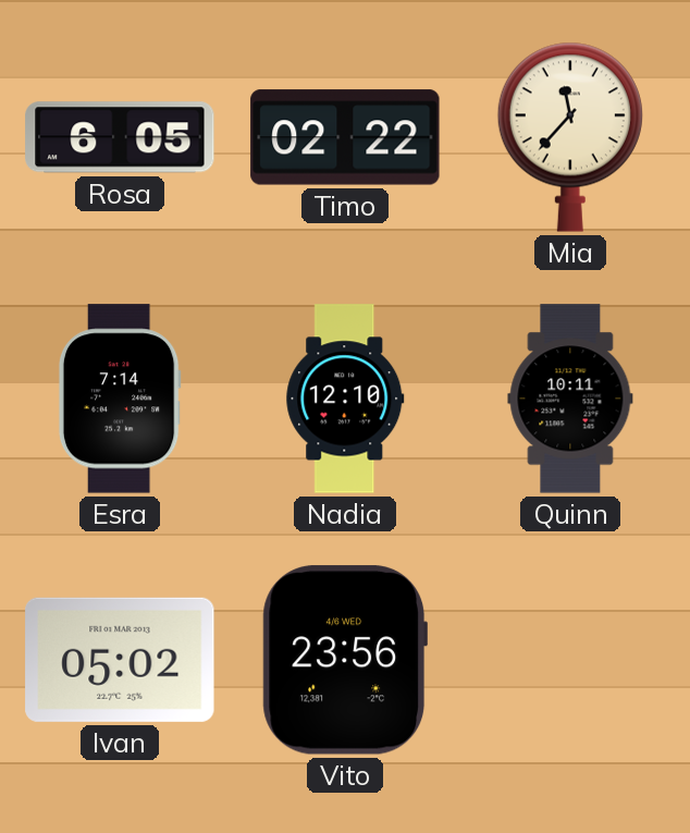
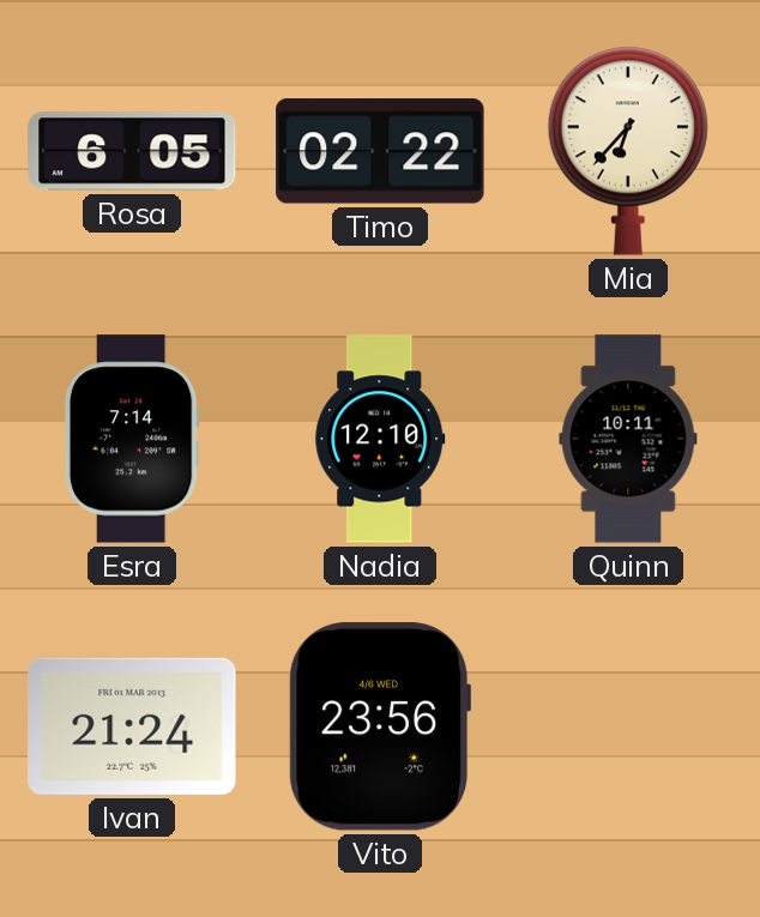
Mia: 11:37 -> 6:37
Ivan: 05:02 -> 21:24
